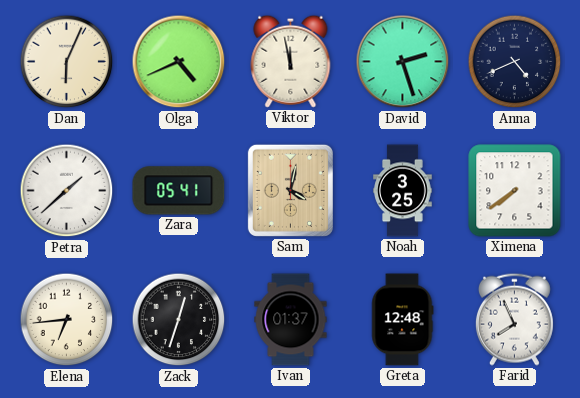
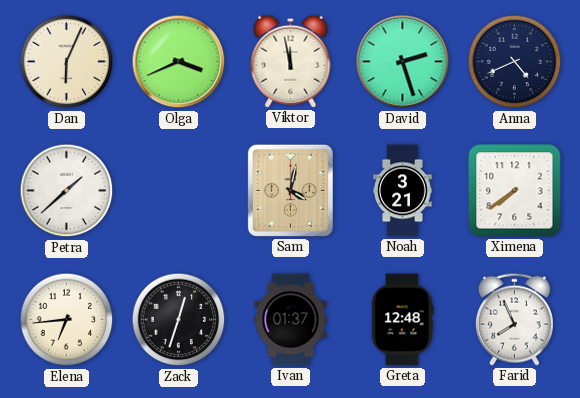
Olga: 4:41 -> 3:41
Zara: 05:41 -> none
Noah: 3:25 -> 3:21
